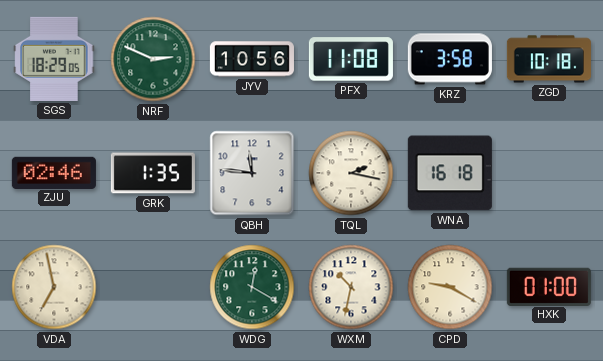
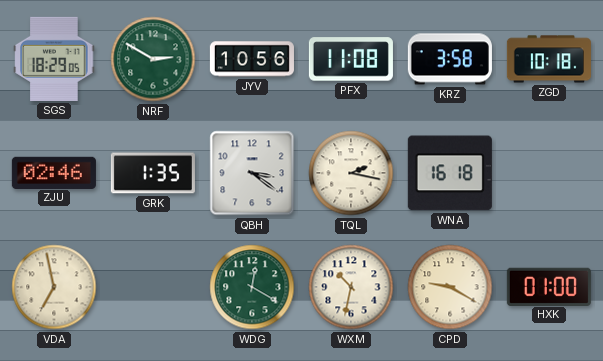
NRF: 2:49 -> 2:50
QBH: 11:46 -> 3:21
